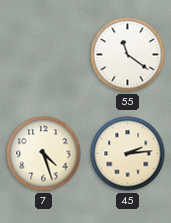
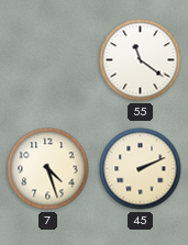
45: 2:14 -> 2:11
